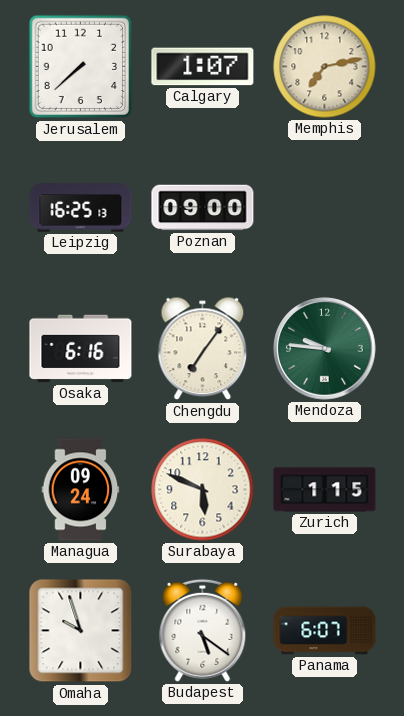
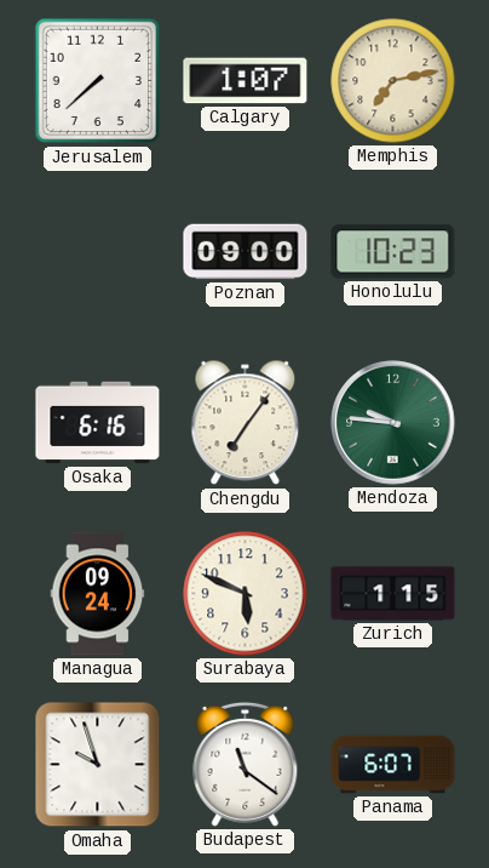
Leipzig: 16:25 -> none
Honolulu: none -> 10:23
Budapest: 5:21 -> 11:21
